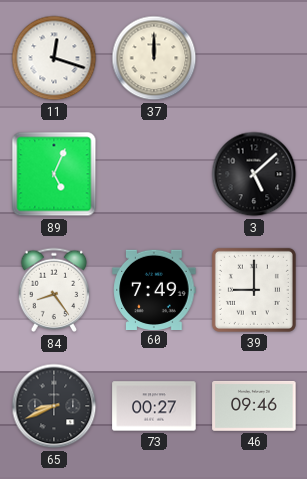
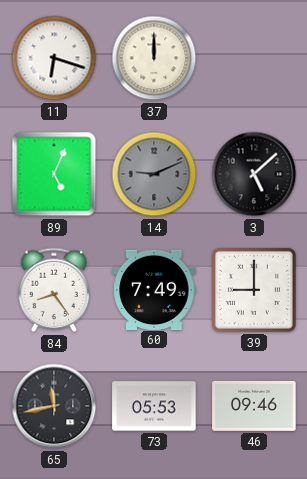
11: 12:18 -> 6:18
14: none -> 9:11
65: 8:41 -> 11:43
73: 00:27 -> 05:53
